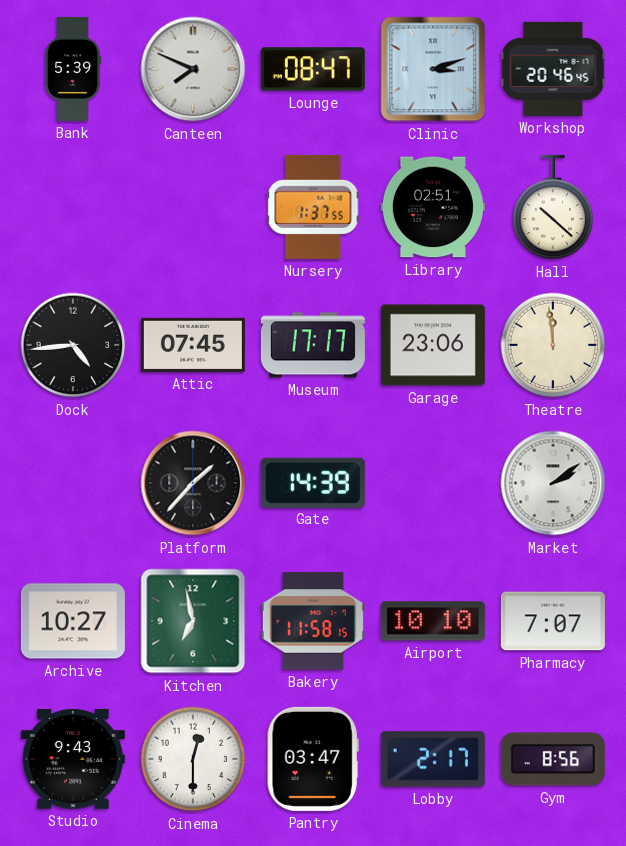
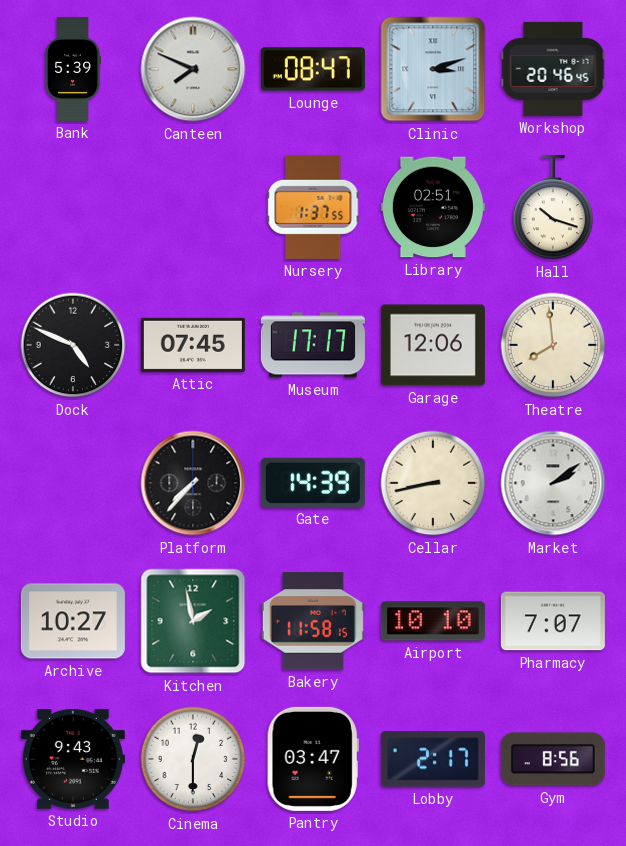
Hall: 10:22 -> 10:18
Dock: 4:44 -> 4:49
Garage: 23:06 -> 12:06
Theatre: 11:59 -> 7:59
Platform: 1:37 -> 7:37
Cellar: none -> 8:43
Kitchen: 6:58 -> 1:58
